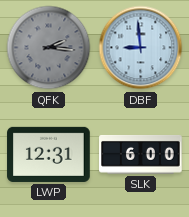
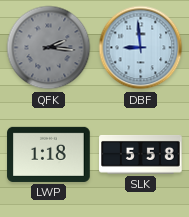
LWP: 12:31 -> 1:18
SLK: 6:00 -> 5:58
